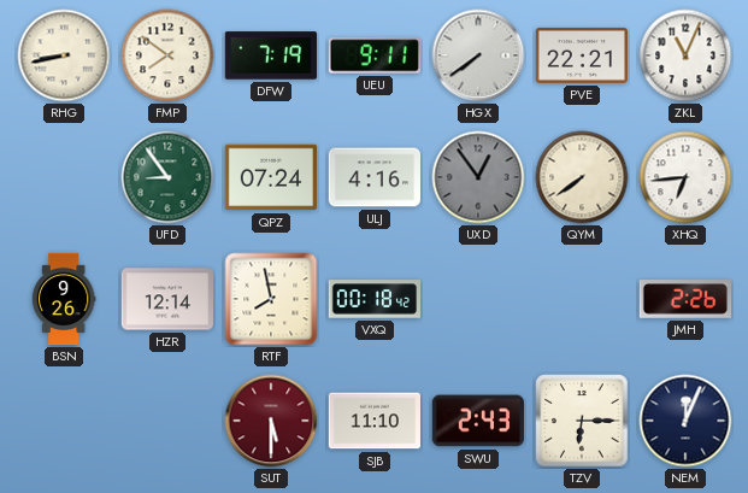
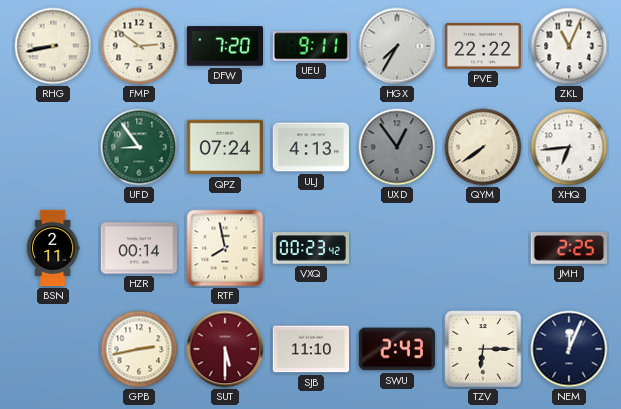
FMP: 7:51 -> 2:51
DFW: 7:19 -> 7:20
HGX: 7:39 -> 7:35
PVE: 22:21 -> 22:22
ULJ: 4:16 -> 4:13
BSN: 9:26 -> 2:11
HZR: 12:14 -> 00:14
VXQ: 00:18 -> 00:23
JMH: 2:26 -> 2:25
GPB: none -> 2:43
